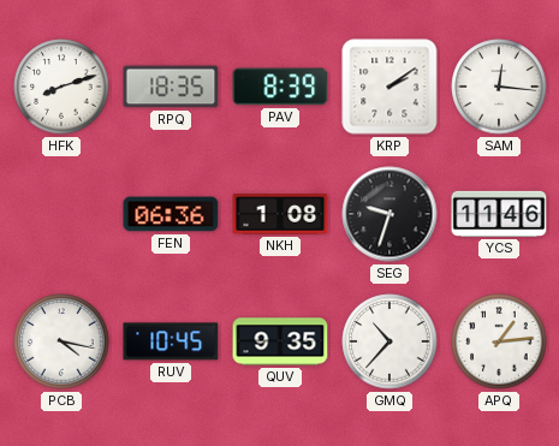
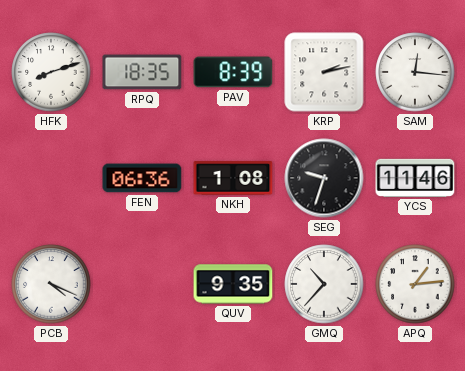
KRP: 2:09 -> 2:13
PCB: 4:17 -> 4:19
RUV: 10:45 -> none
